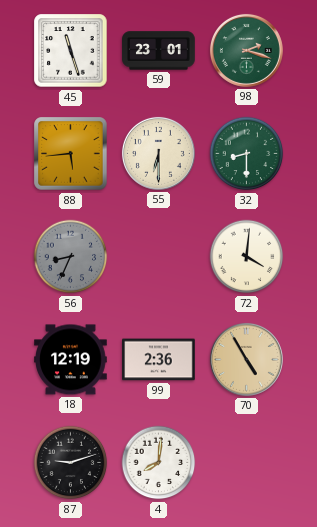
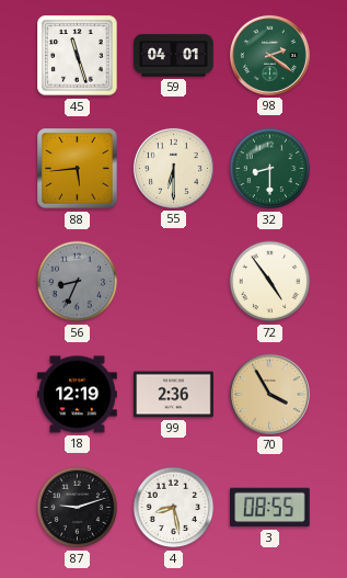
59: 23:01 -> 04:01
98: 2:18 -> 2:21
72: 4:01 -> 4:54
70: 4:55 -> 3:55
4: 8:01 -> 8:28
3: none -> 08:55
